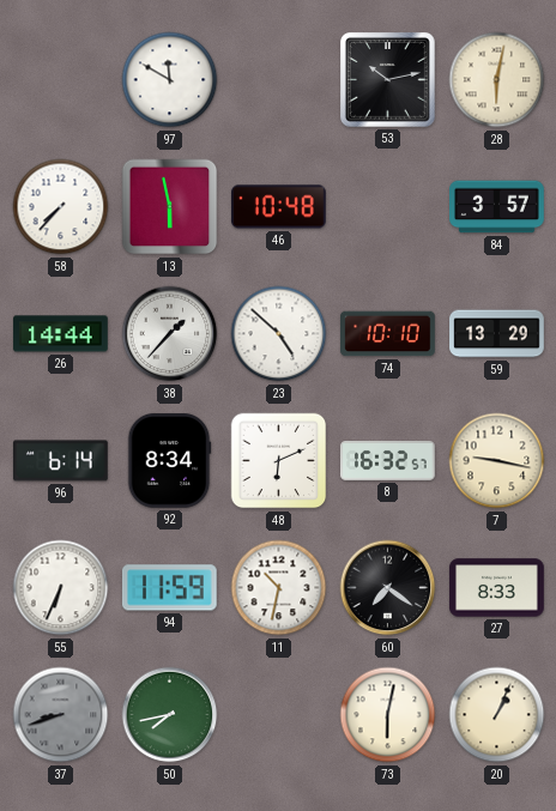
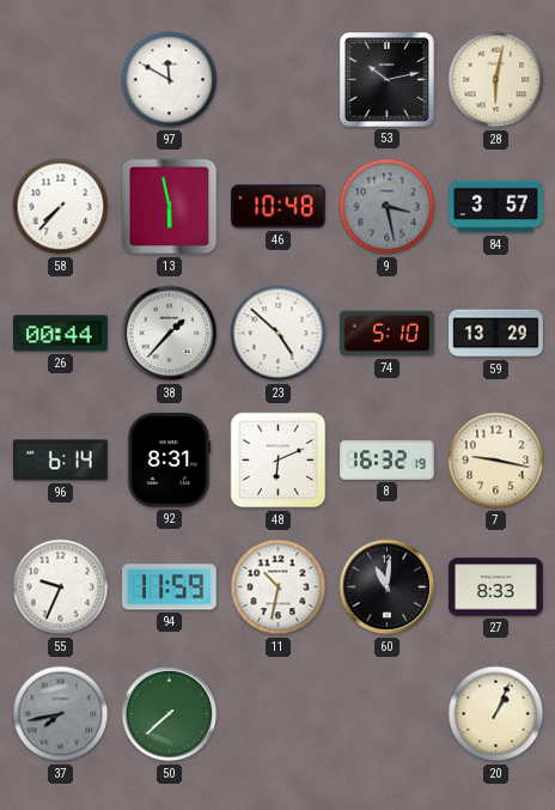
9: none -> 3:28
26: 14:44 -> 00:44
74: 10:10 -> 5:10
92: 8:34 -> 8:31
8: 16:32:57 -> 16:32:19
55: 6:34 -> 9:34
60: 7:21 -> 11:01
37: 8:42 -> 7:43
50: 7:43 -> 7:38
73: 6:02 -> none
